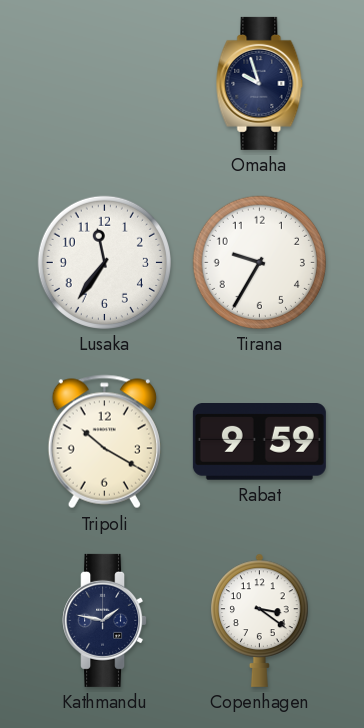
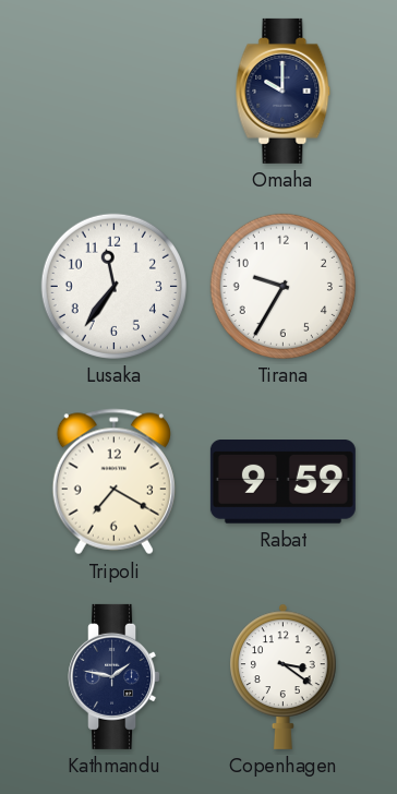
Omaha: 9:57 -> 10:00
Tripoli: 10:20 -> 7:20
